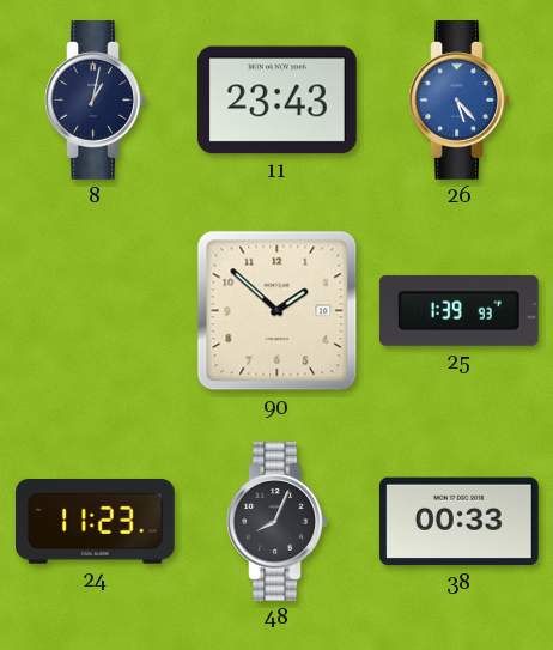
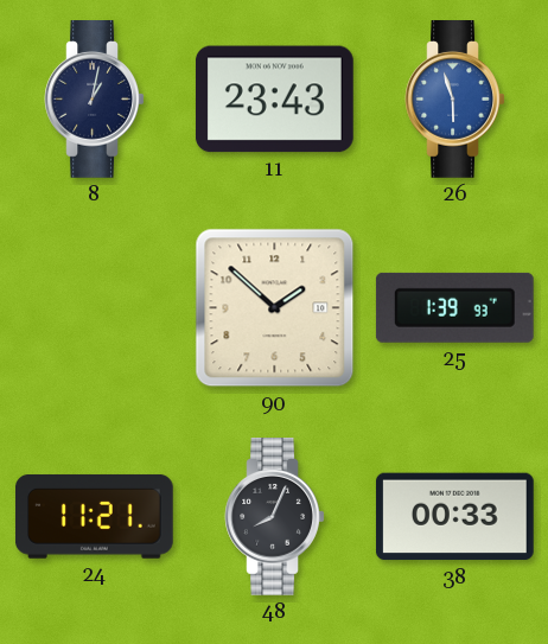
26: 5:23 -> 5:57
24: 11:23 -> 11:21
